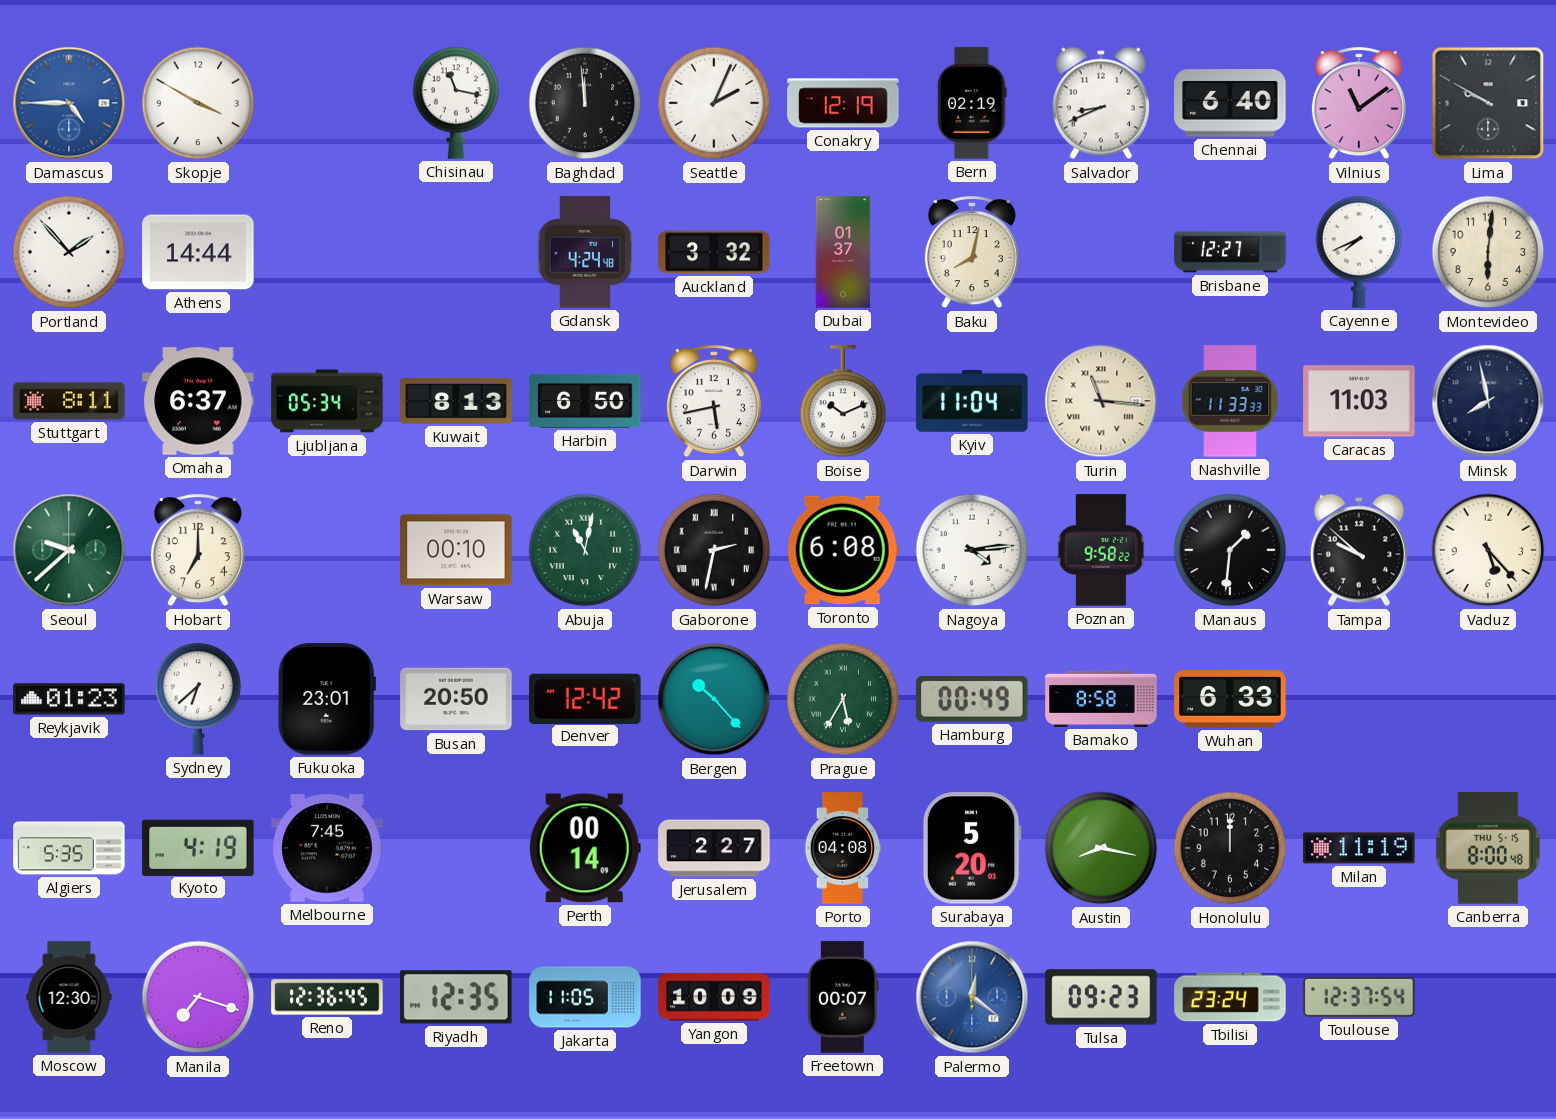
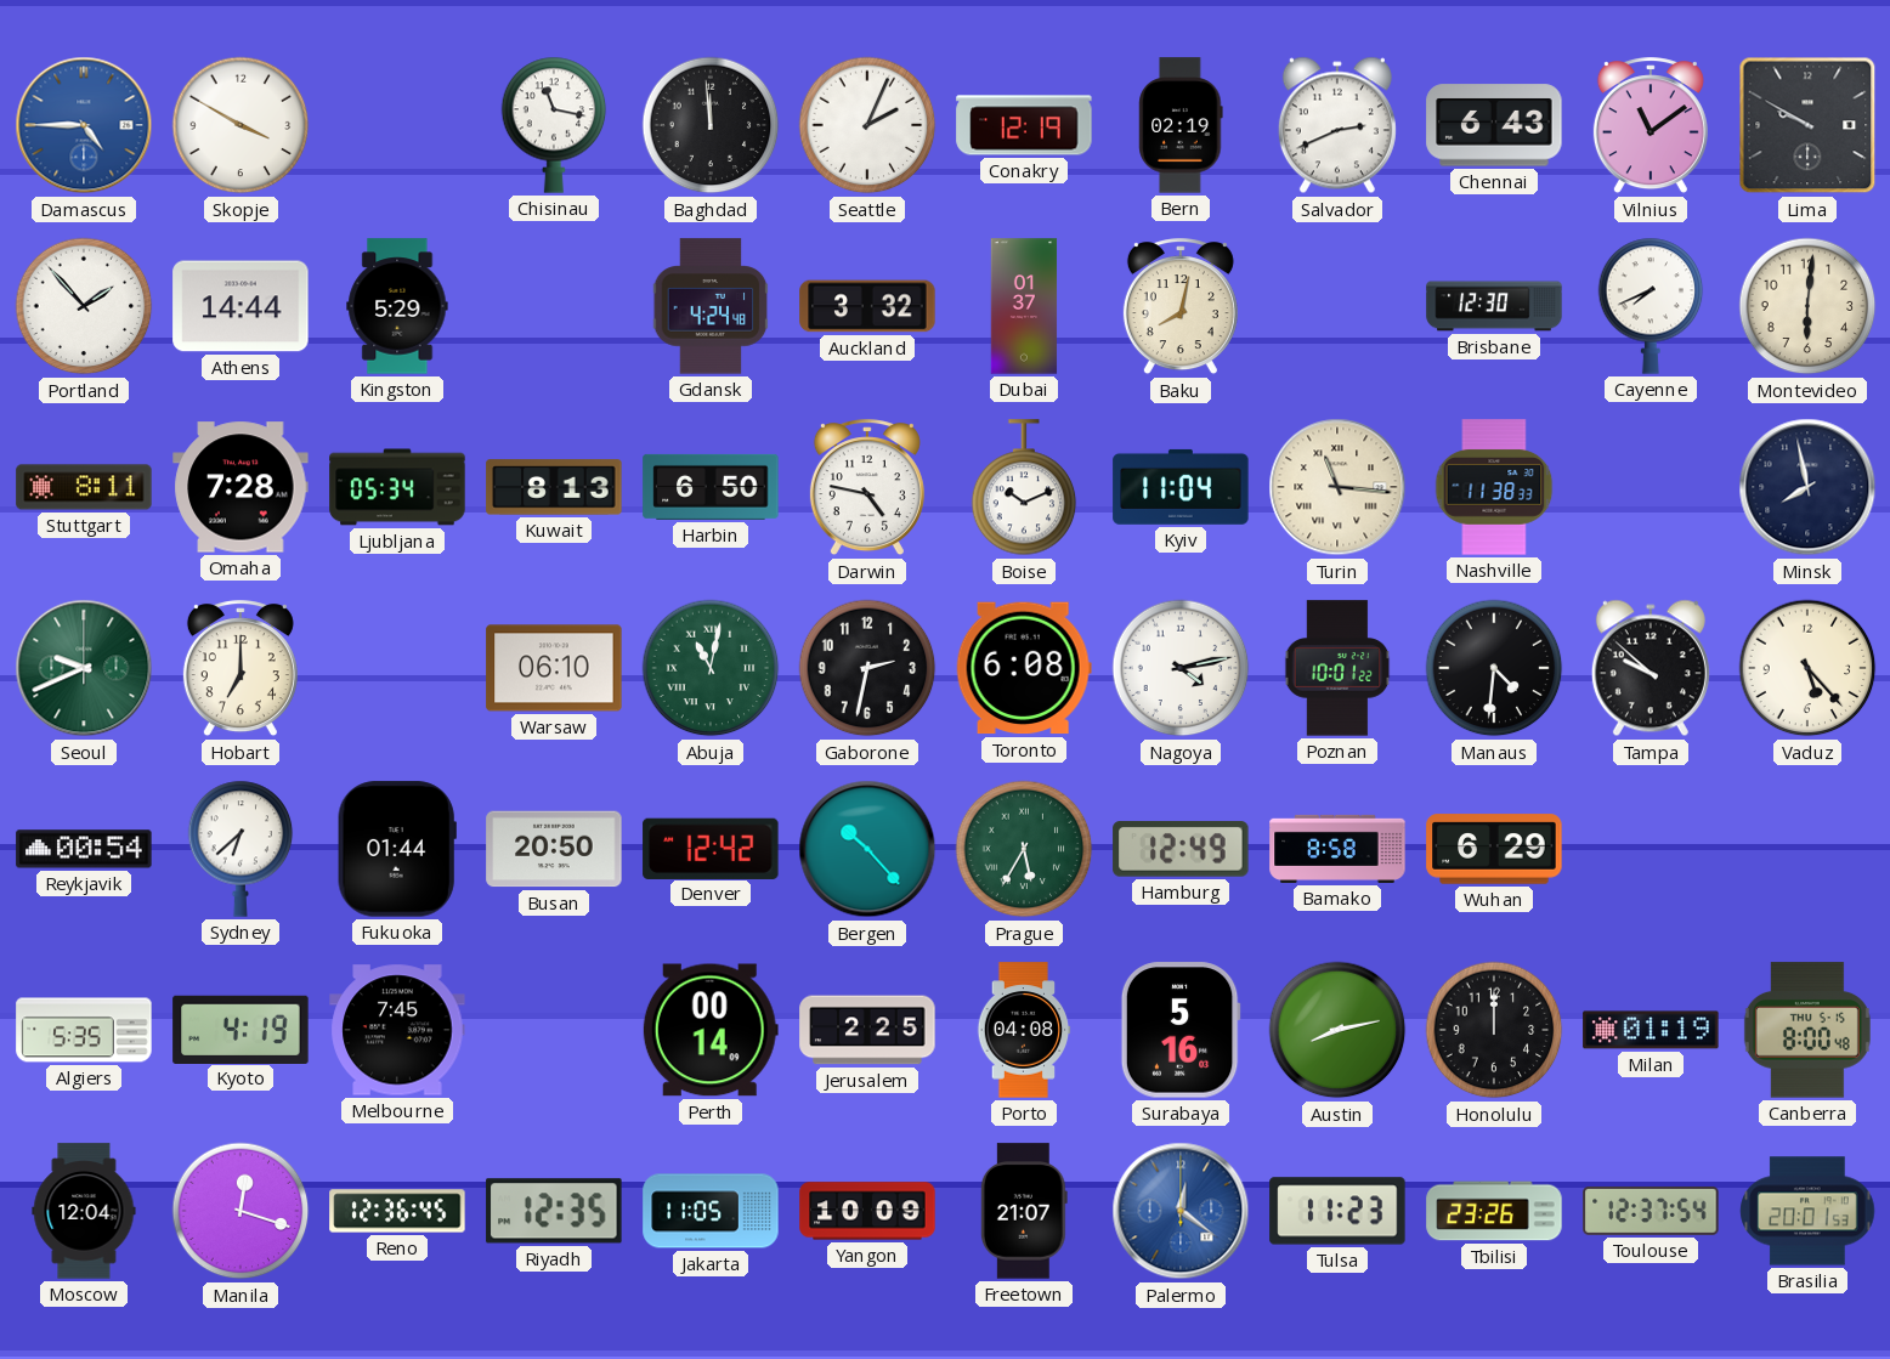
Salvador: 8:41 -> 2:41
Chennai: 6:40 -> 6:43
Kingston: none -> 5:29
Brisbane: 12:27 -> 12:30
Omaha: 6:37 -> 7:28
Darwin: 5:43 -> 4:47
Nashville: 11:33 -> 11:38
Caracas: 11:03 -> none
Seoul: 9:38 -> 9:41
Warsaw: 00:10 -> 06:10
Gaborone numerals: Roman -> Arabic
Nagoya: 4:14 -> 4:13
Poznan: 9:58 -> 10:01
Manaus: 1:31 -> 4:31
Reykjavik: 01:23 -> 00:54
Fukuoka: 23:01 -> 01:44
Hamburg: 00:49 -> 12:49
Wuhan: 6:33 -> 6:29
Jerusalem: 2:27 -> 2:25
Surabaya: 5:20 -> 5:16
Austin: 8:17 -> 8:13
Milan: 11:19 -> 01:19
Moscow: 12:30 -> 12:04
Manila: 7:18 -> 12:18
Freetown: 00:07 -> 21:07
Tulsa: 09:23 -> 11:23
Tbilisi: 23:24 -> 23:26
Brasilia: none -> 20:01
